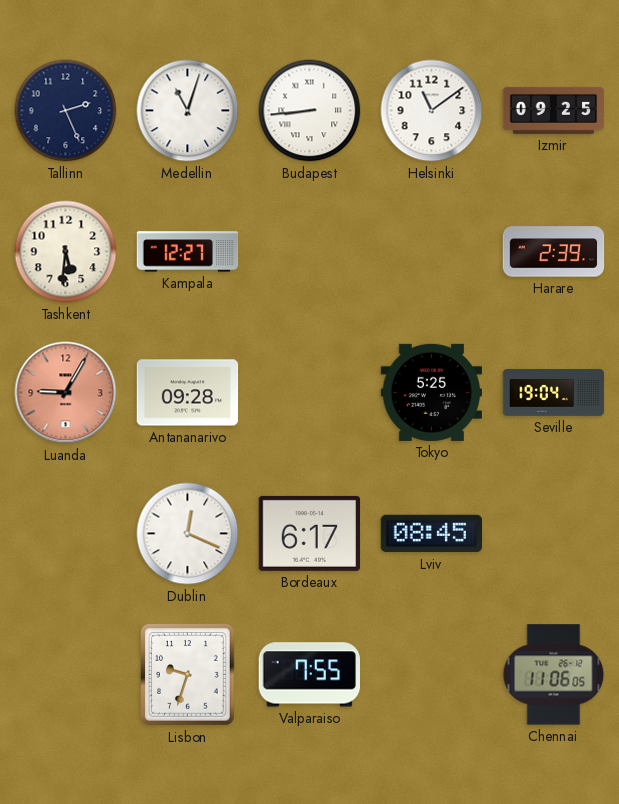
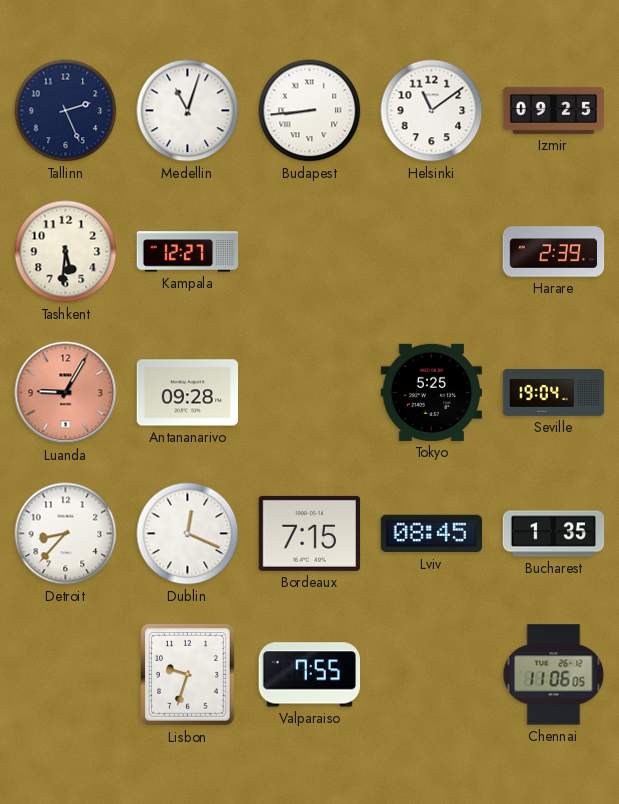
Detroit: none -> 8:37
Bordeaux: 6:17 -> 7:15
Bucharest: none -> 1:35
